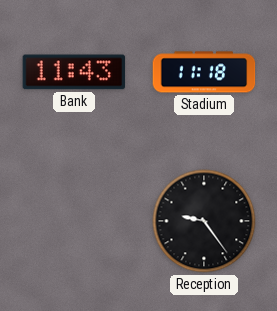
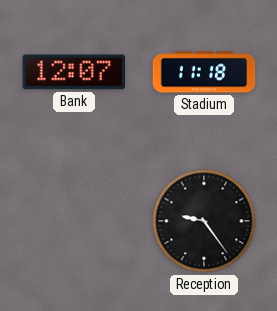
Bank: 11:43 -> 12:07
